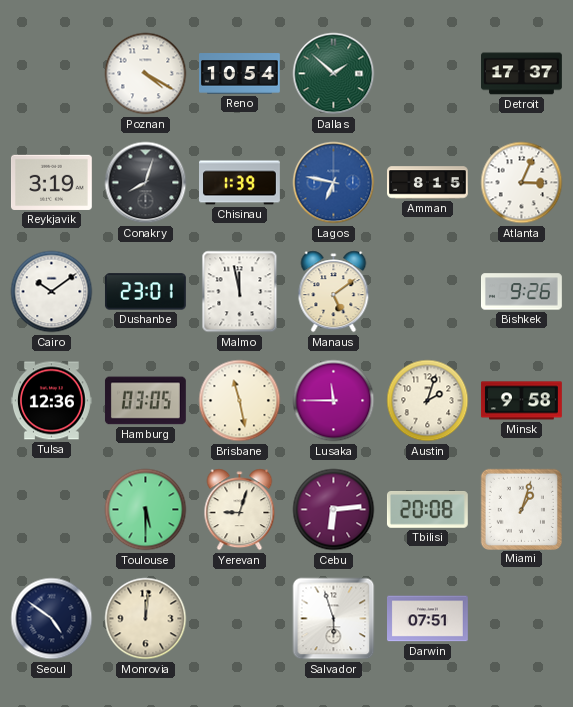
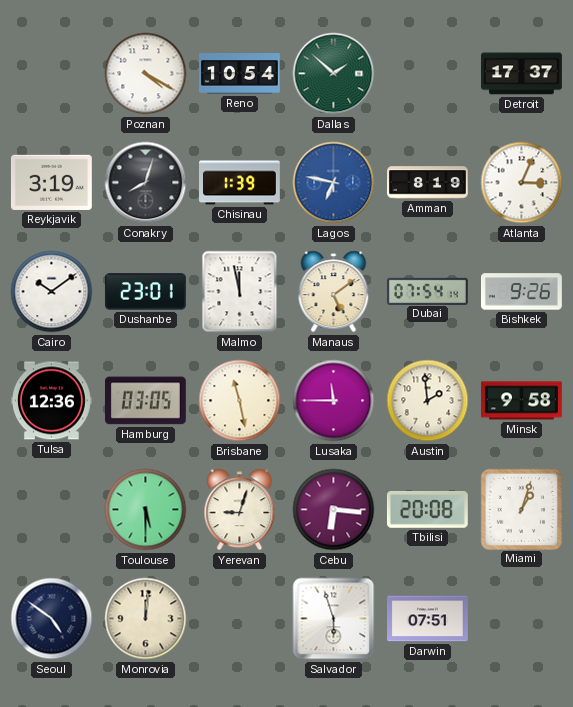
Amman: 8:15 -> 8:19
Dubai: none -> 07:54
Austin: 2:03 -> 1:59
Cebu: 6:14 -> 6:16
